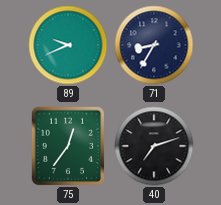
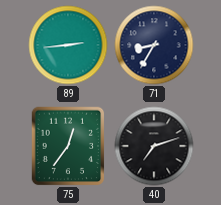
89: 9:41 -> 2:44
